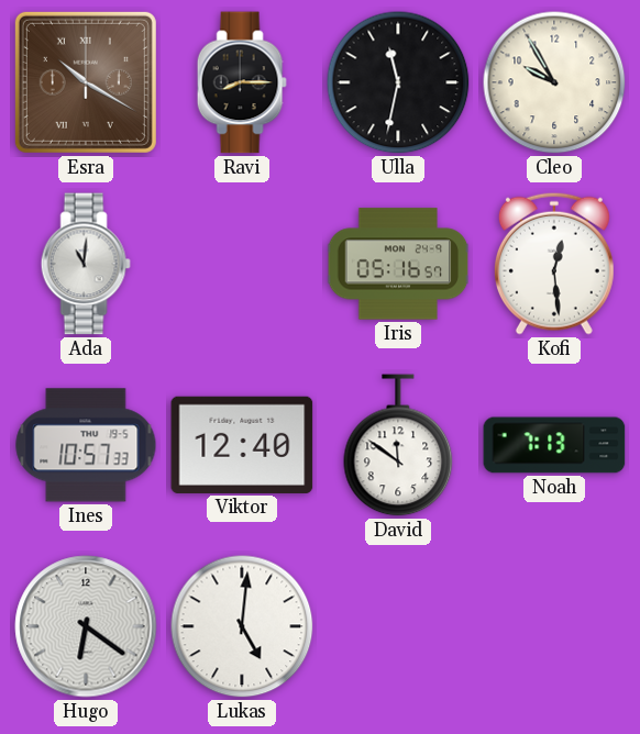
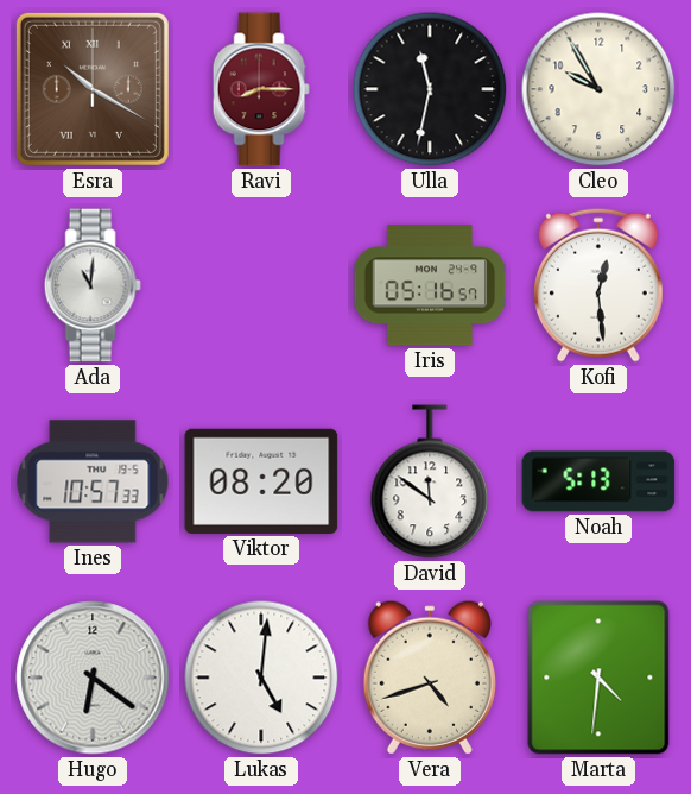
Ravi dial: black -> burgundy
Viktor: 12:40 -> 08:20
Noah: 7:13 -> 5:13
Vera: none -> 4:42
Marta: none -> 4:31
